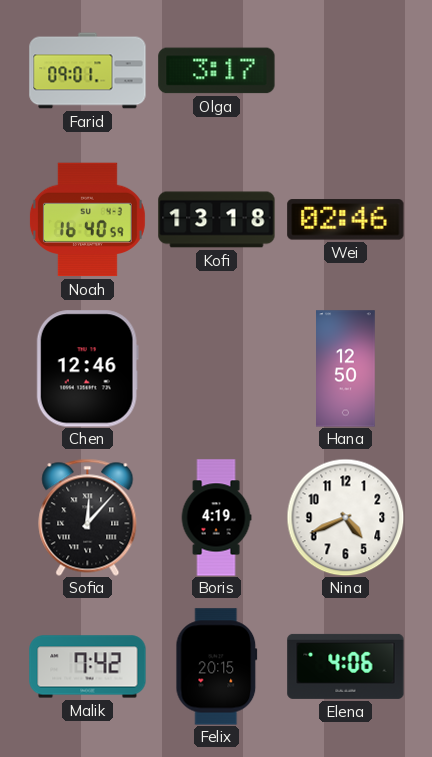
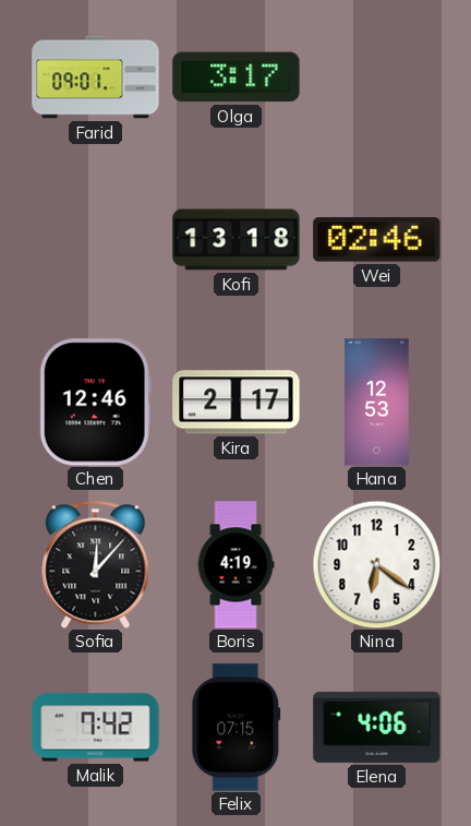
Noah: 16:40 -> none
Kira: none -> 2:17
Hana: 12:50 -> 12:53
Nina: 4:41 -> 6:21
Felix: 20:15 -> 07:15
